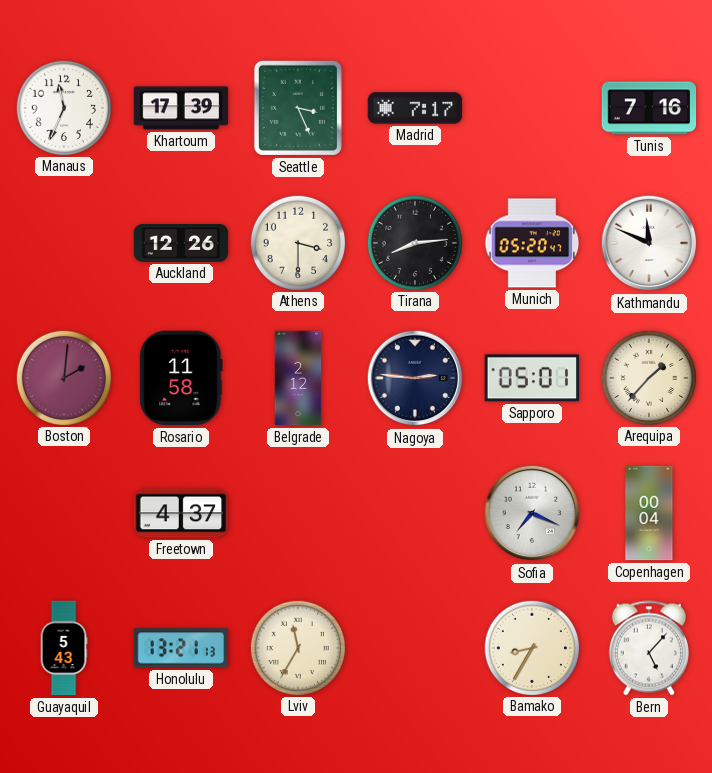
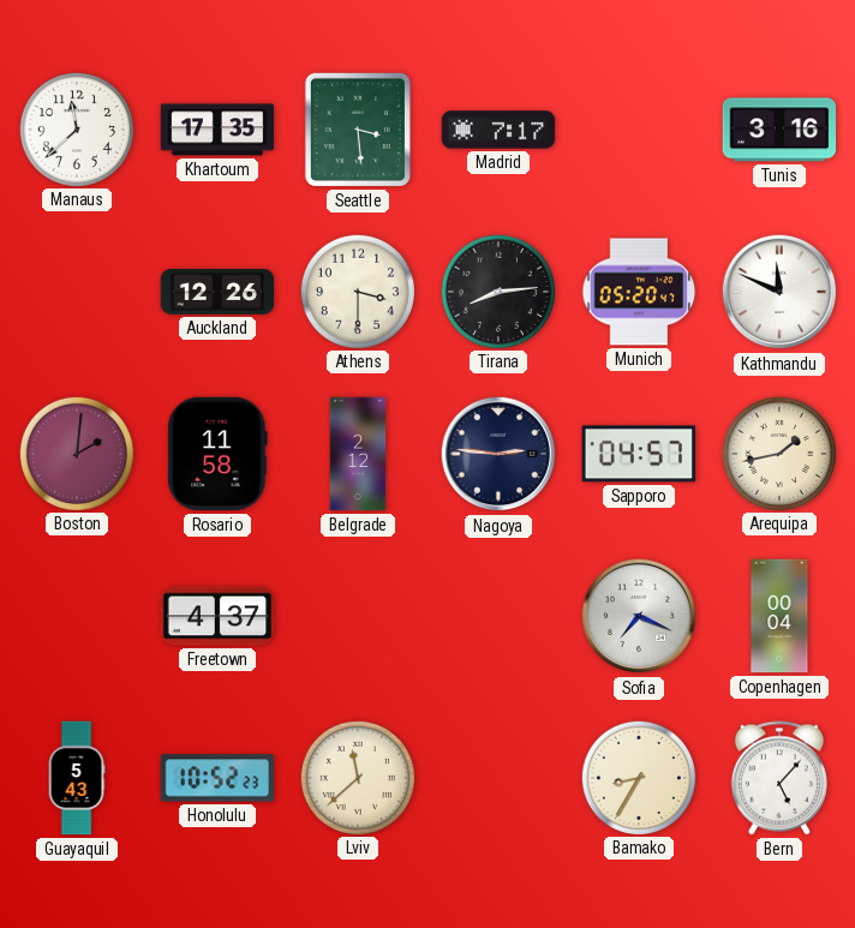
Manaus: 11:34 -> 11:38
Khartoum: 17:39 -> 17:35
Seattle: 3:26 -> 3:29
Tunis: 7:16 -> 3:16
Sapporo: 05:01 -> 04:57
Arequipa: 1:37 -> 1:43
Honolulu: 13:21 -> 10:52
Lviv: 11:35 -> 11:38
